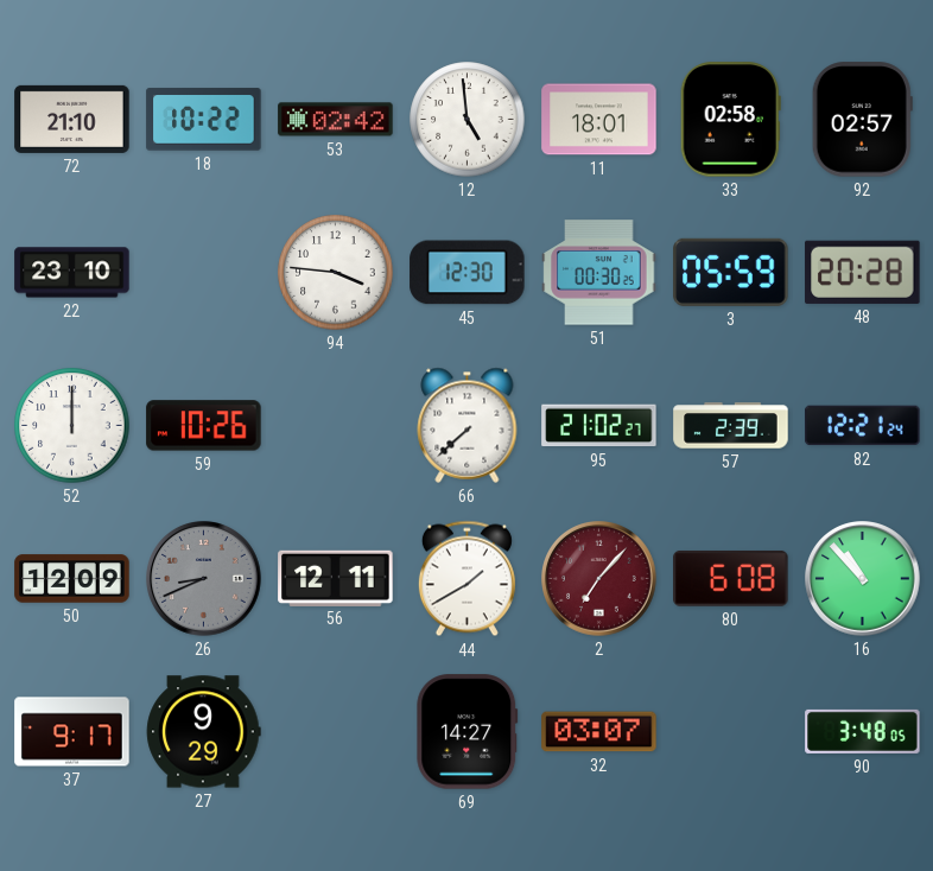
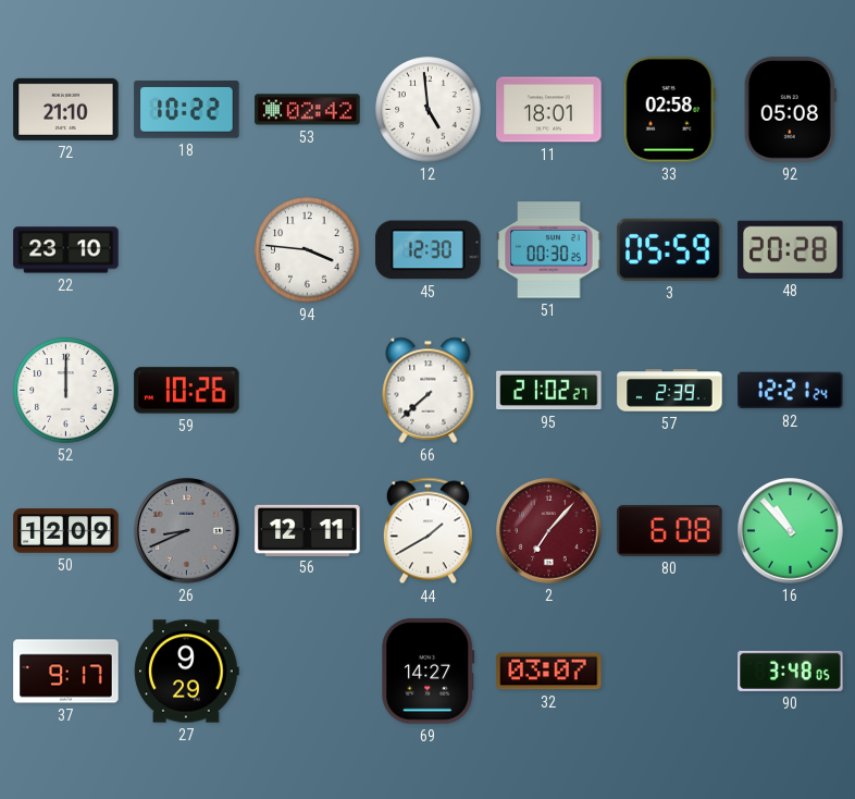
92: 02:57 -> 05:08
